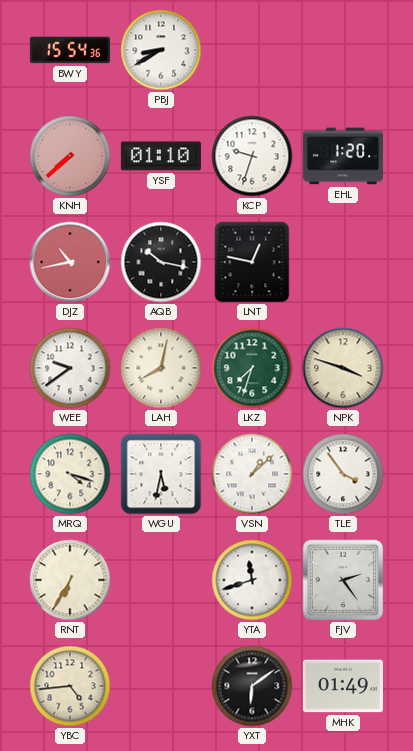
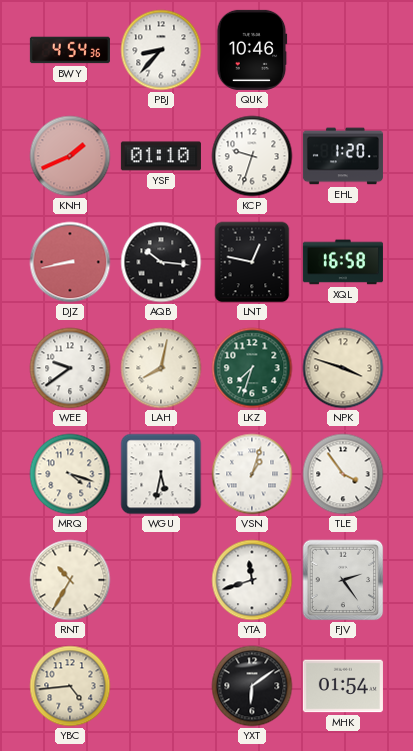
BWY: 15:54 -> 4:54
PBJ: 8:40 -> 8:37
QUK: none -> 10:46
KNH: 7:38 -> 1:41
DJZ: 10:43 -> 8:43
AQB: 10:17 -> 10:16
XQL: none -> 16:58
VSN: 1:08 -> 1:03
RNT: 6:35 -> 10:35
MHK: 01:49 -> 01:54
